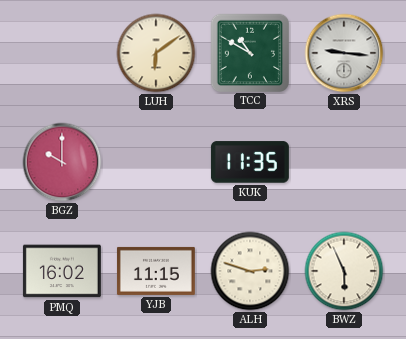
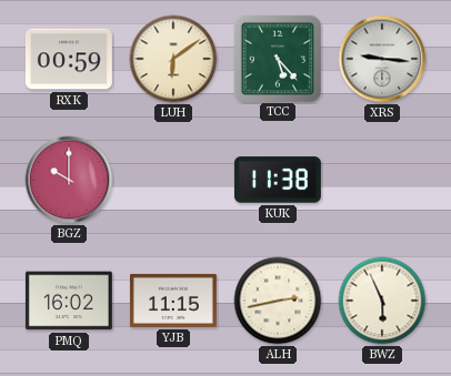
RXK: none -> 00:59
TCC: 10:50 -> 5:23
KUK: 11:35 -> 11:38
ALH: 2:48 -> 2:43
